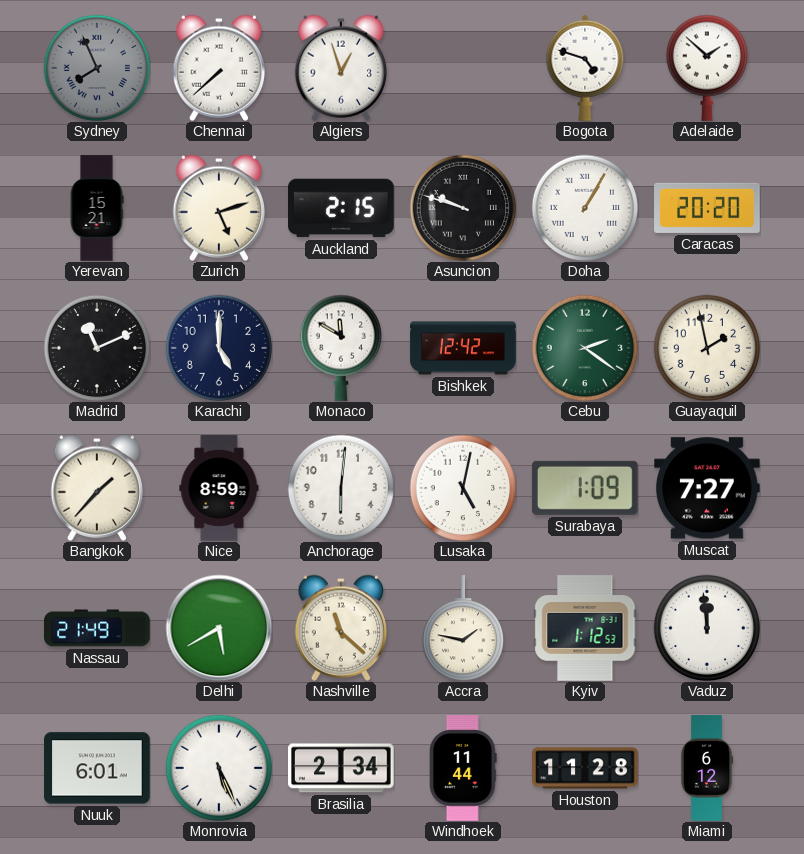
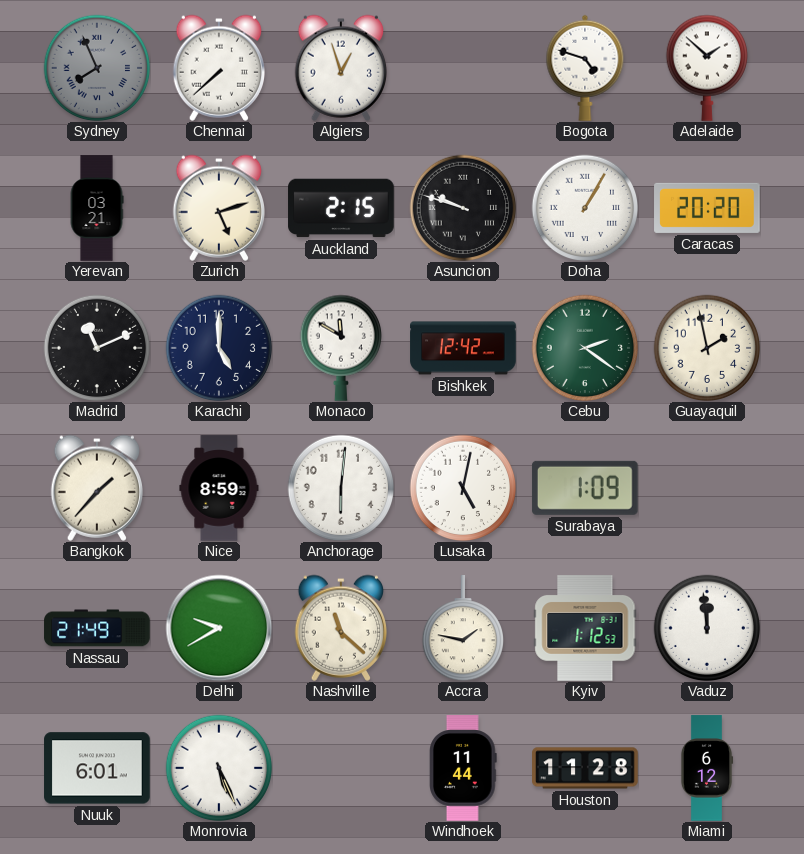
Yerevan: 15:21 -> 03:21
Muscat: 7:27 -> none
Delhi: 5:40 -> 9:40
Brasilia: 2:34 -> none
